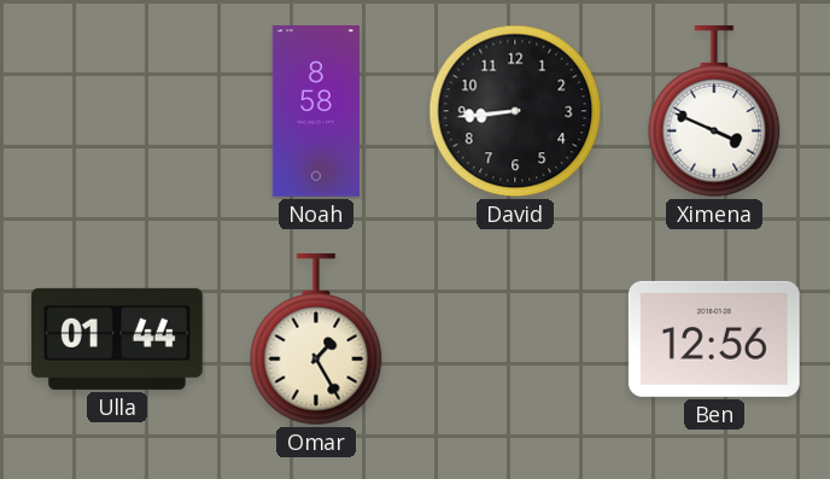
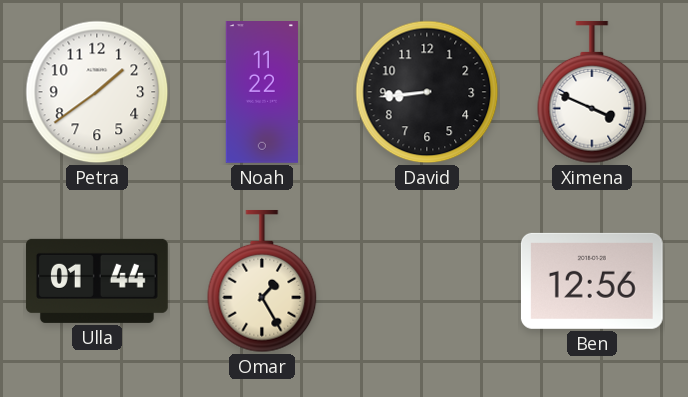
Petra: none -> 1:39
Noah: 8:58 -> 11:22
